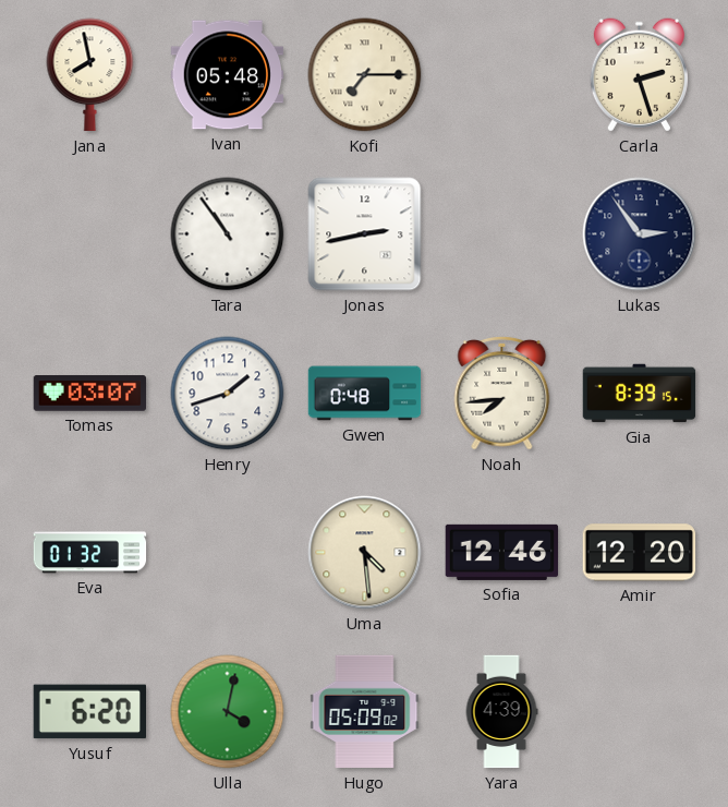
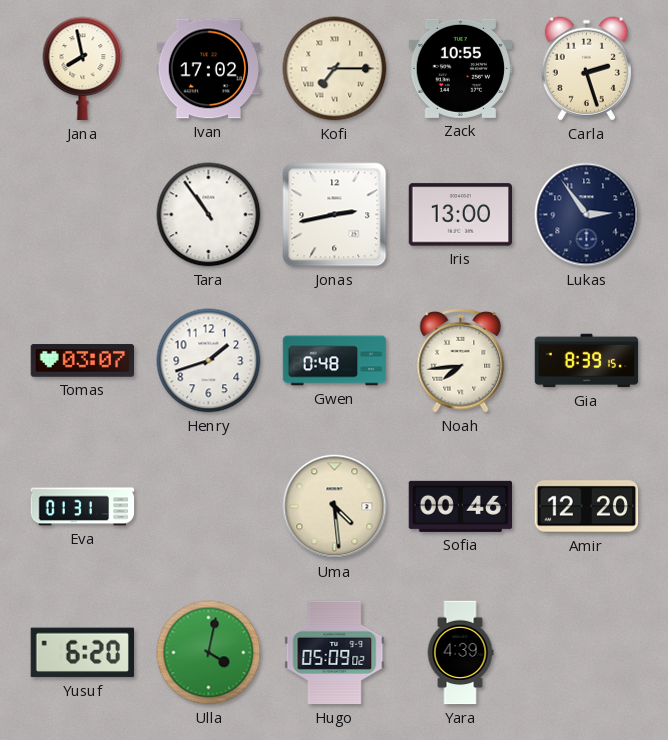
Ivan: 05:48 -> 17:02
Zack: none -> 10:55
Iris: none -> 13:00
Eva: 01:32 -> 01:31
Sofia: 12:46 -> 00:46
